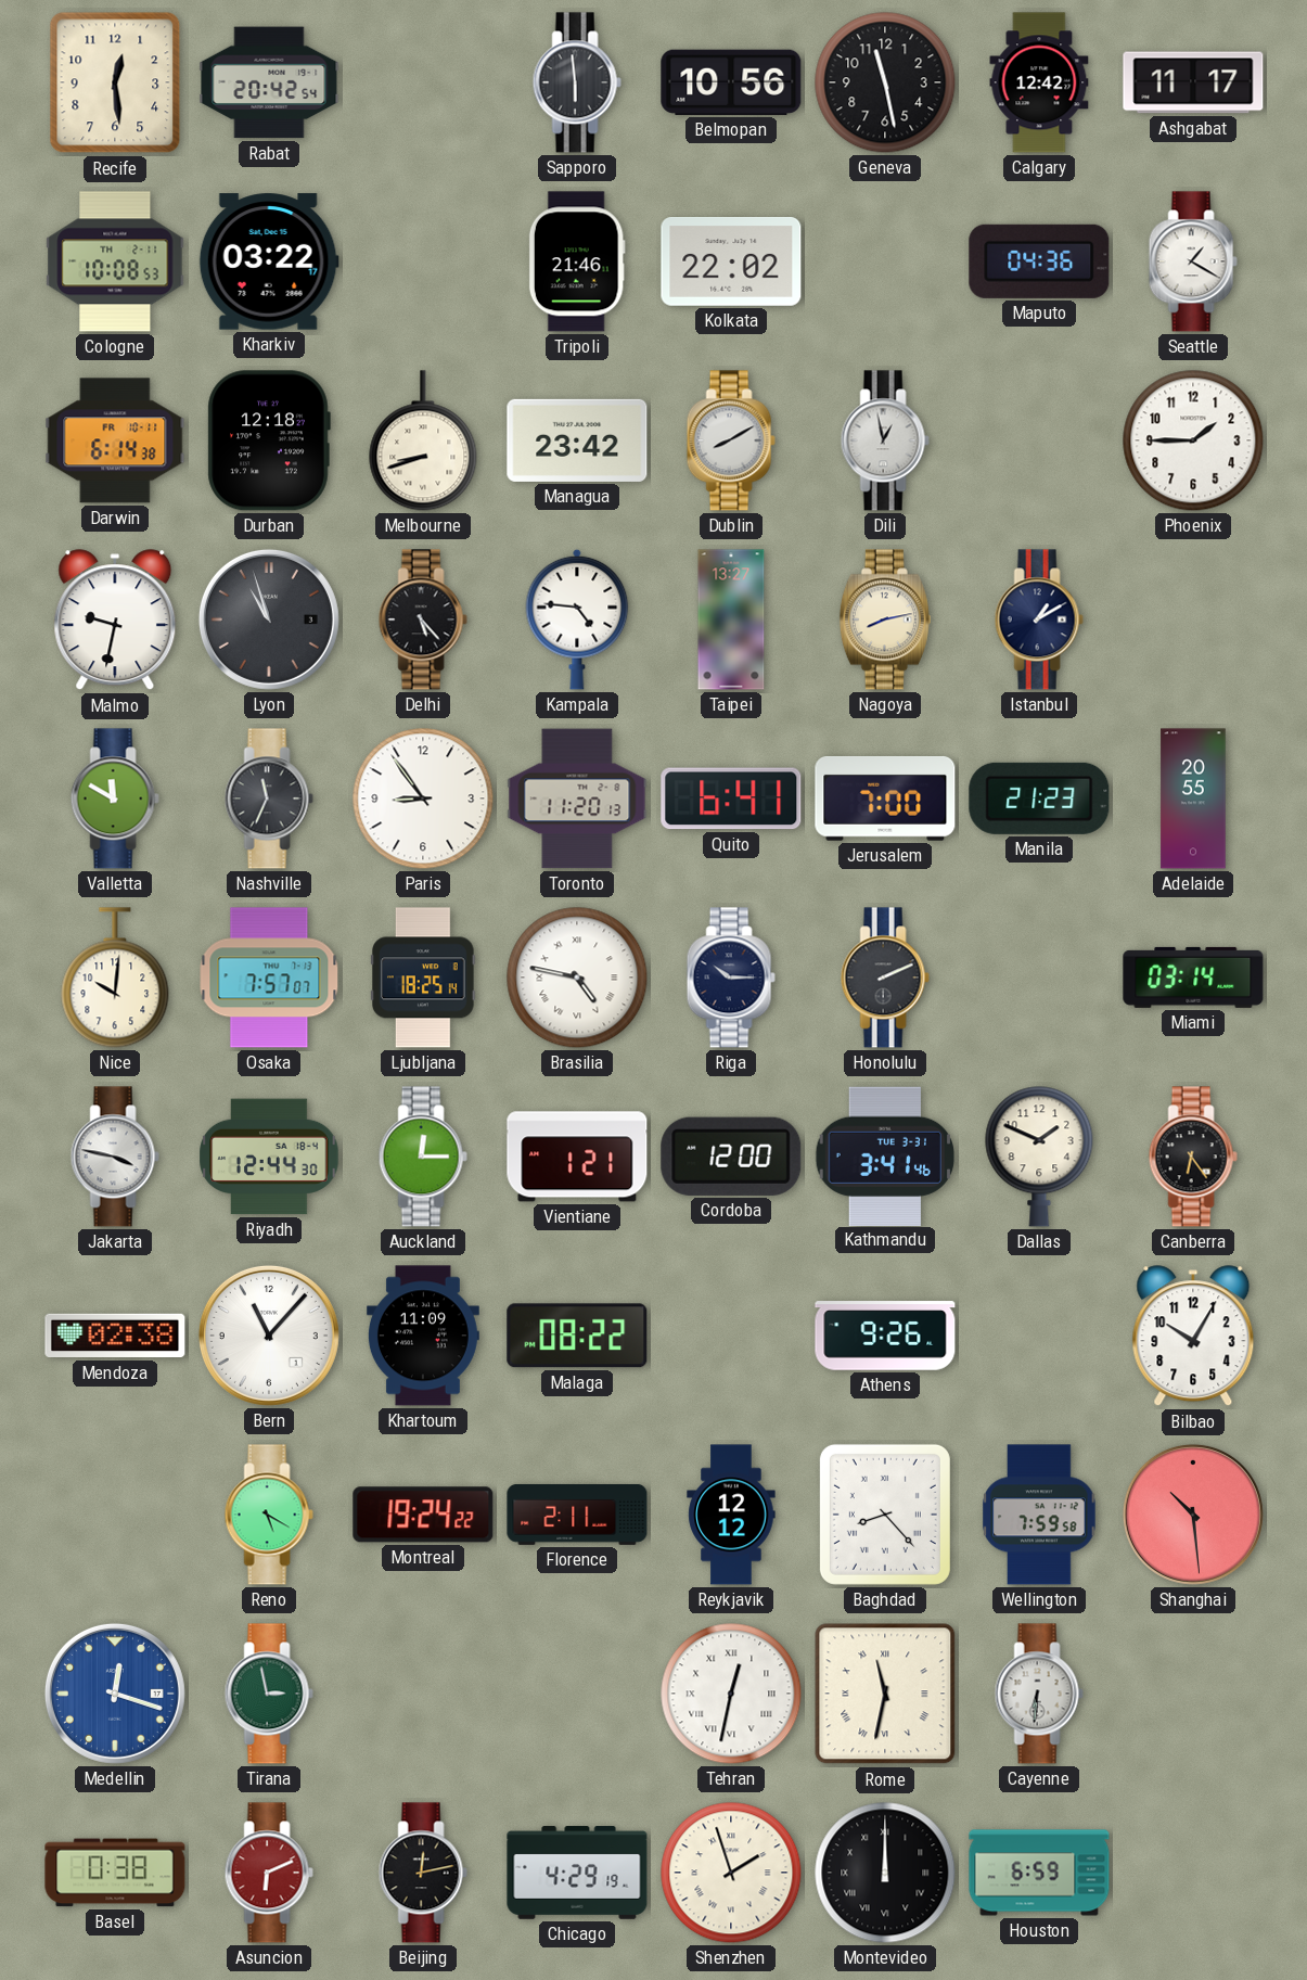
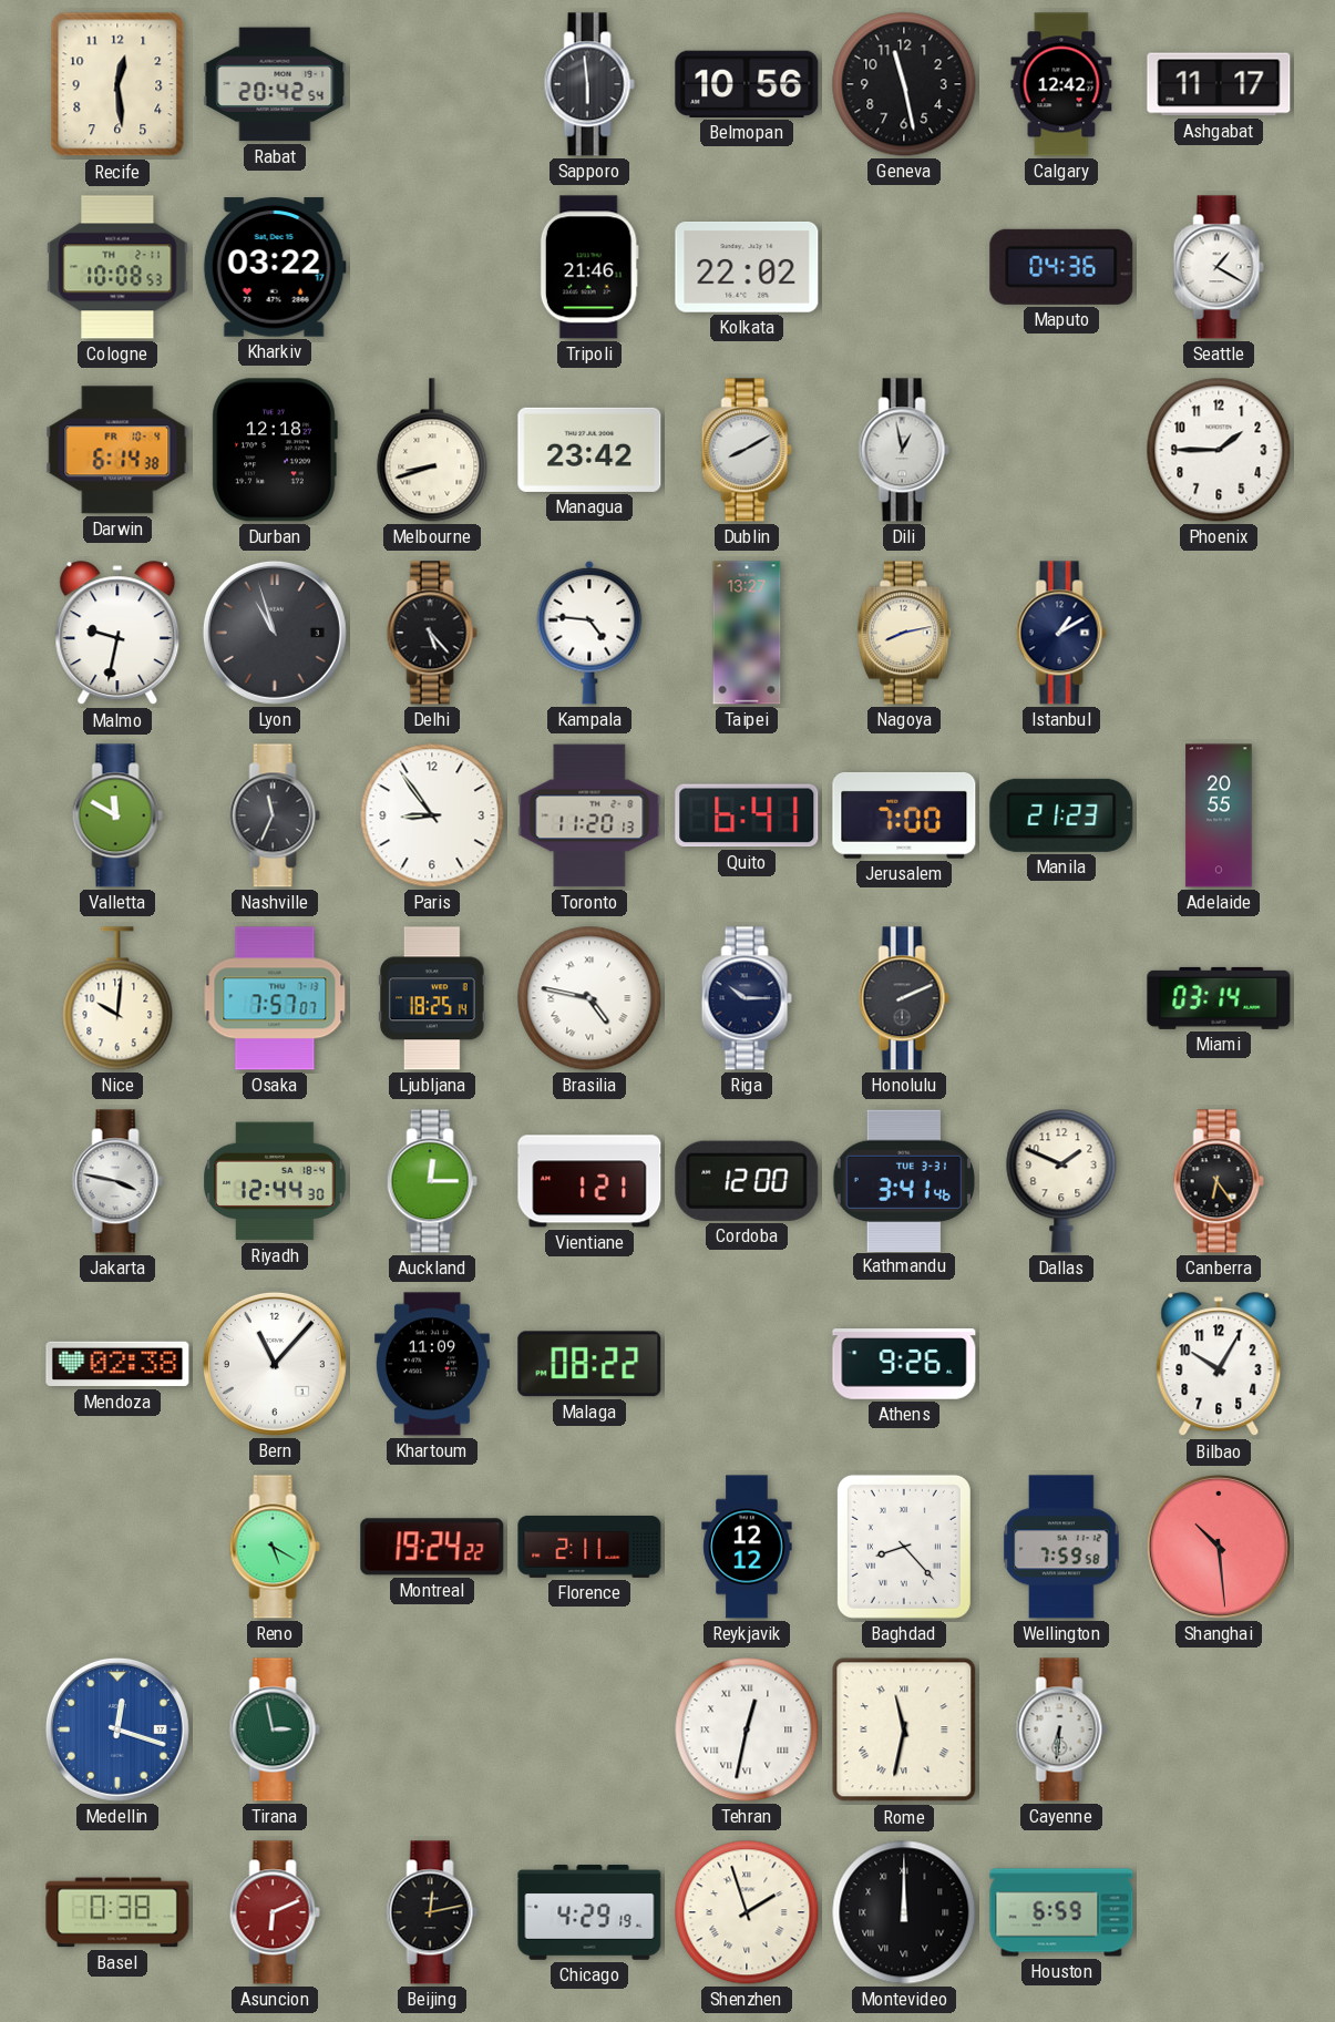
Darwin date: FR 10-11 -> FR 10-4
